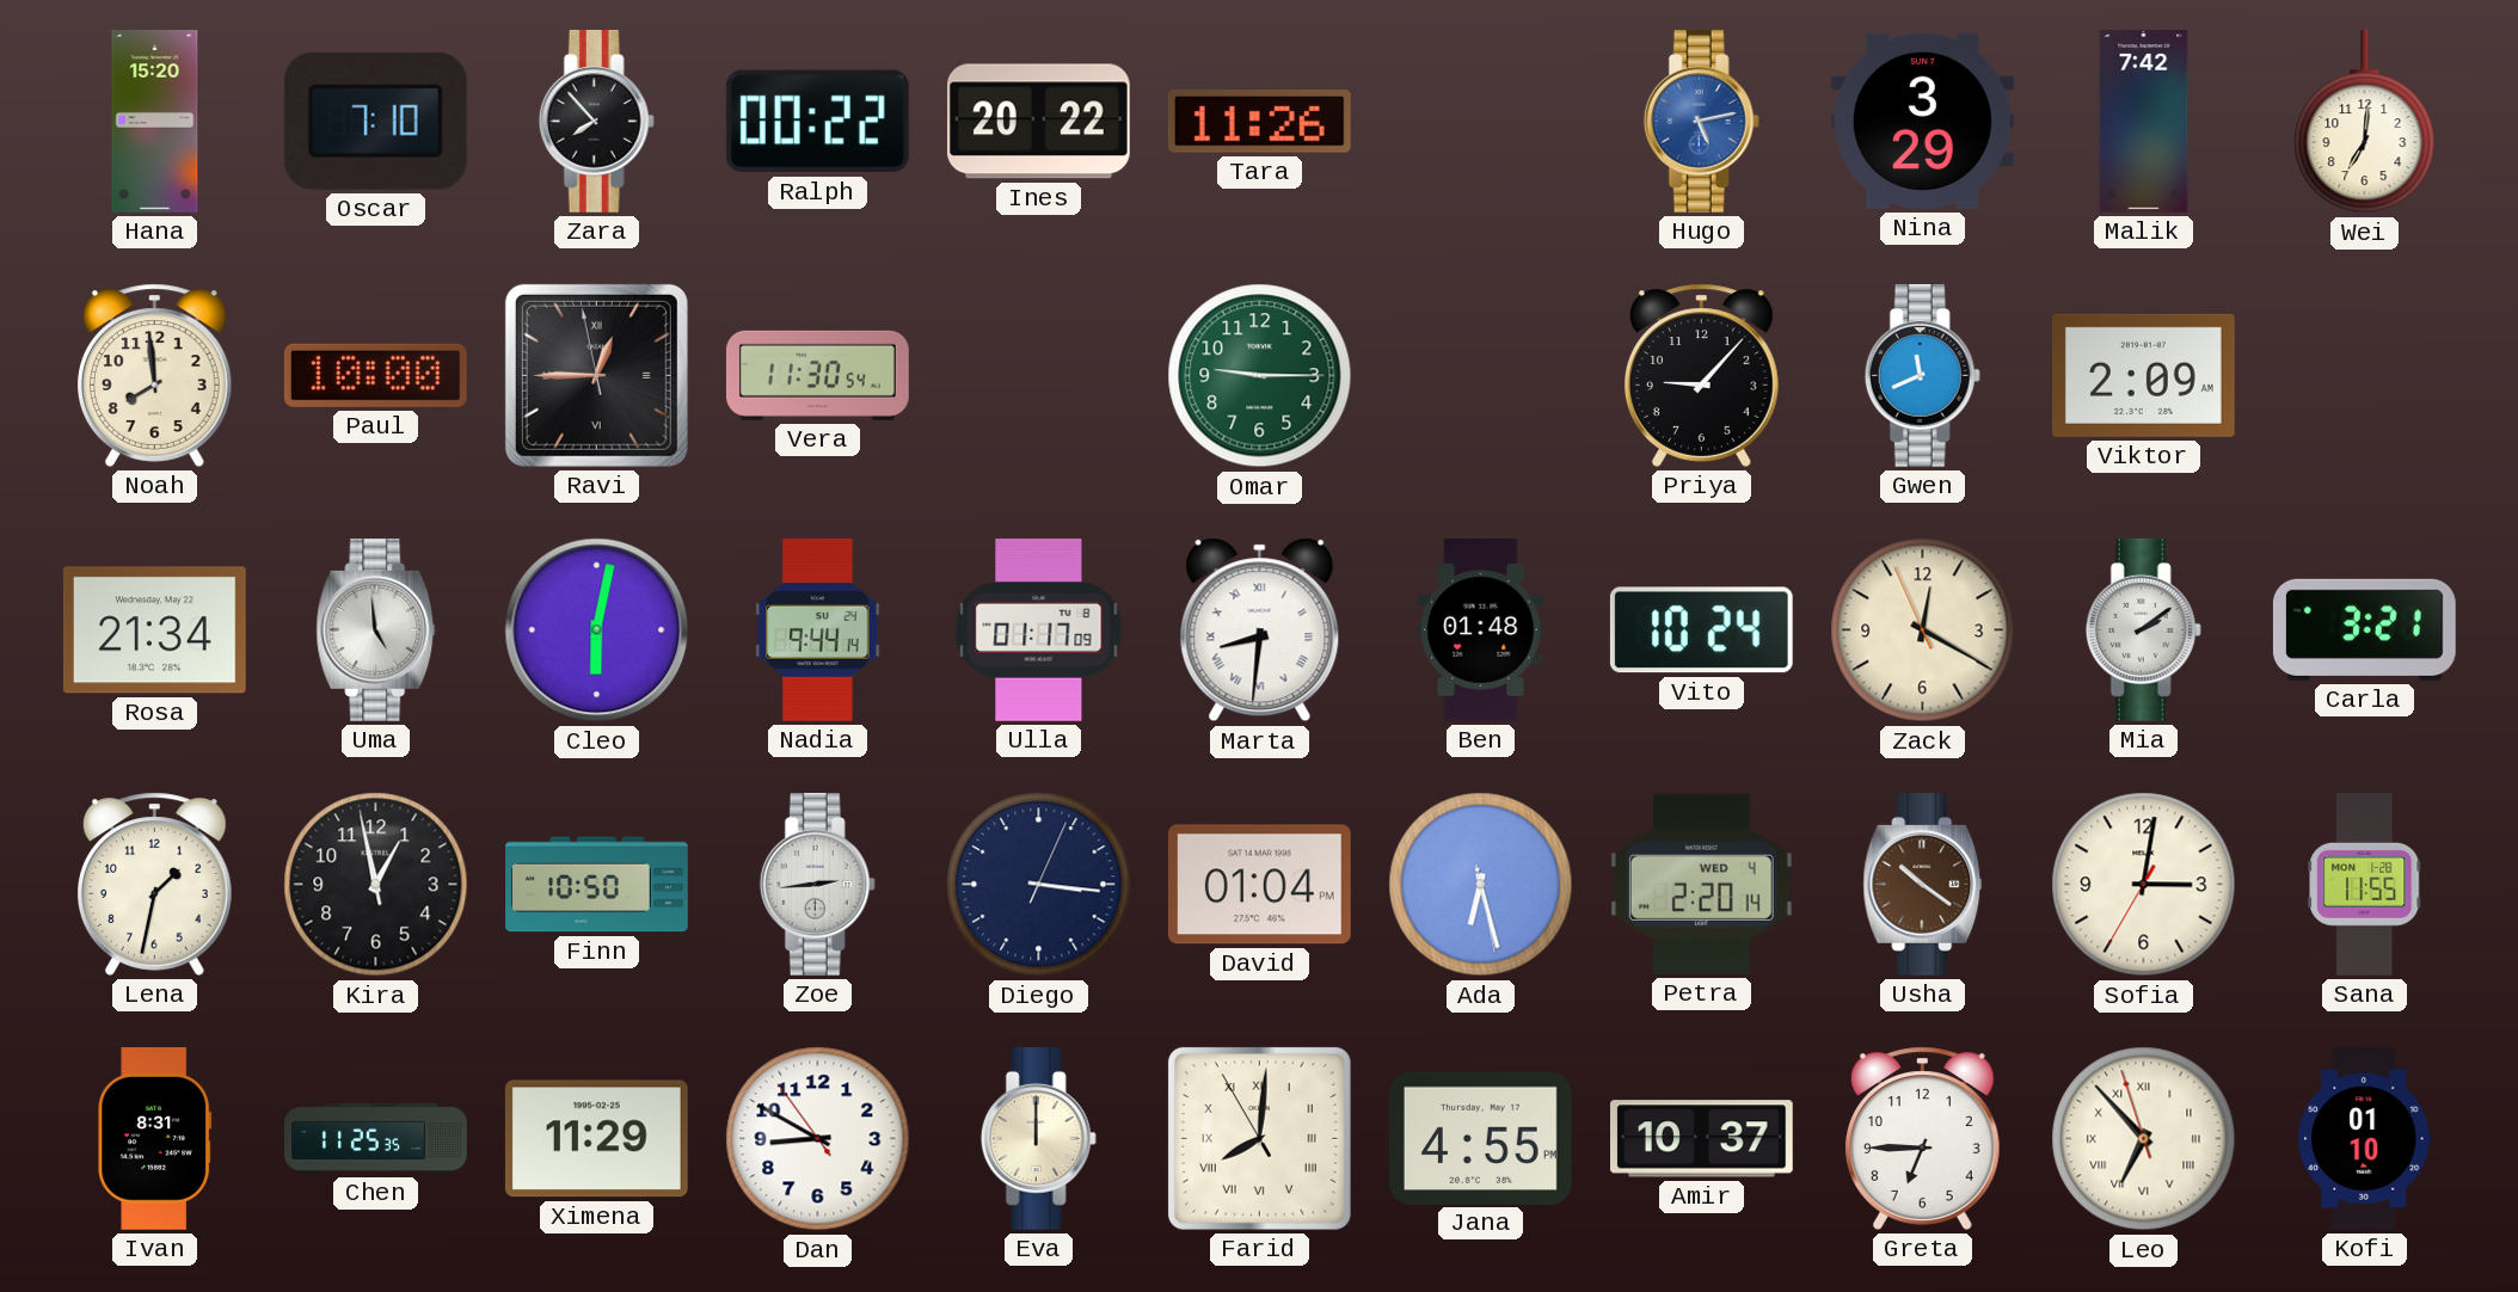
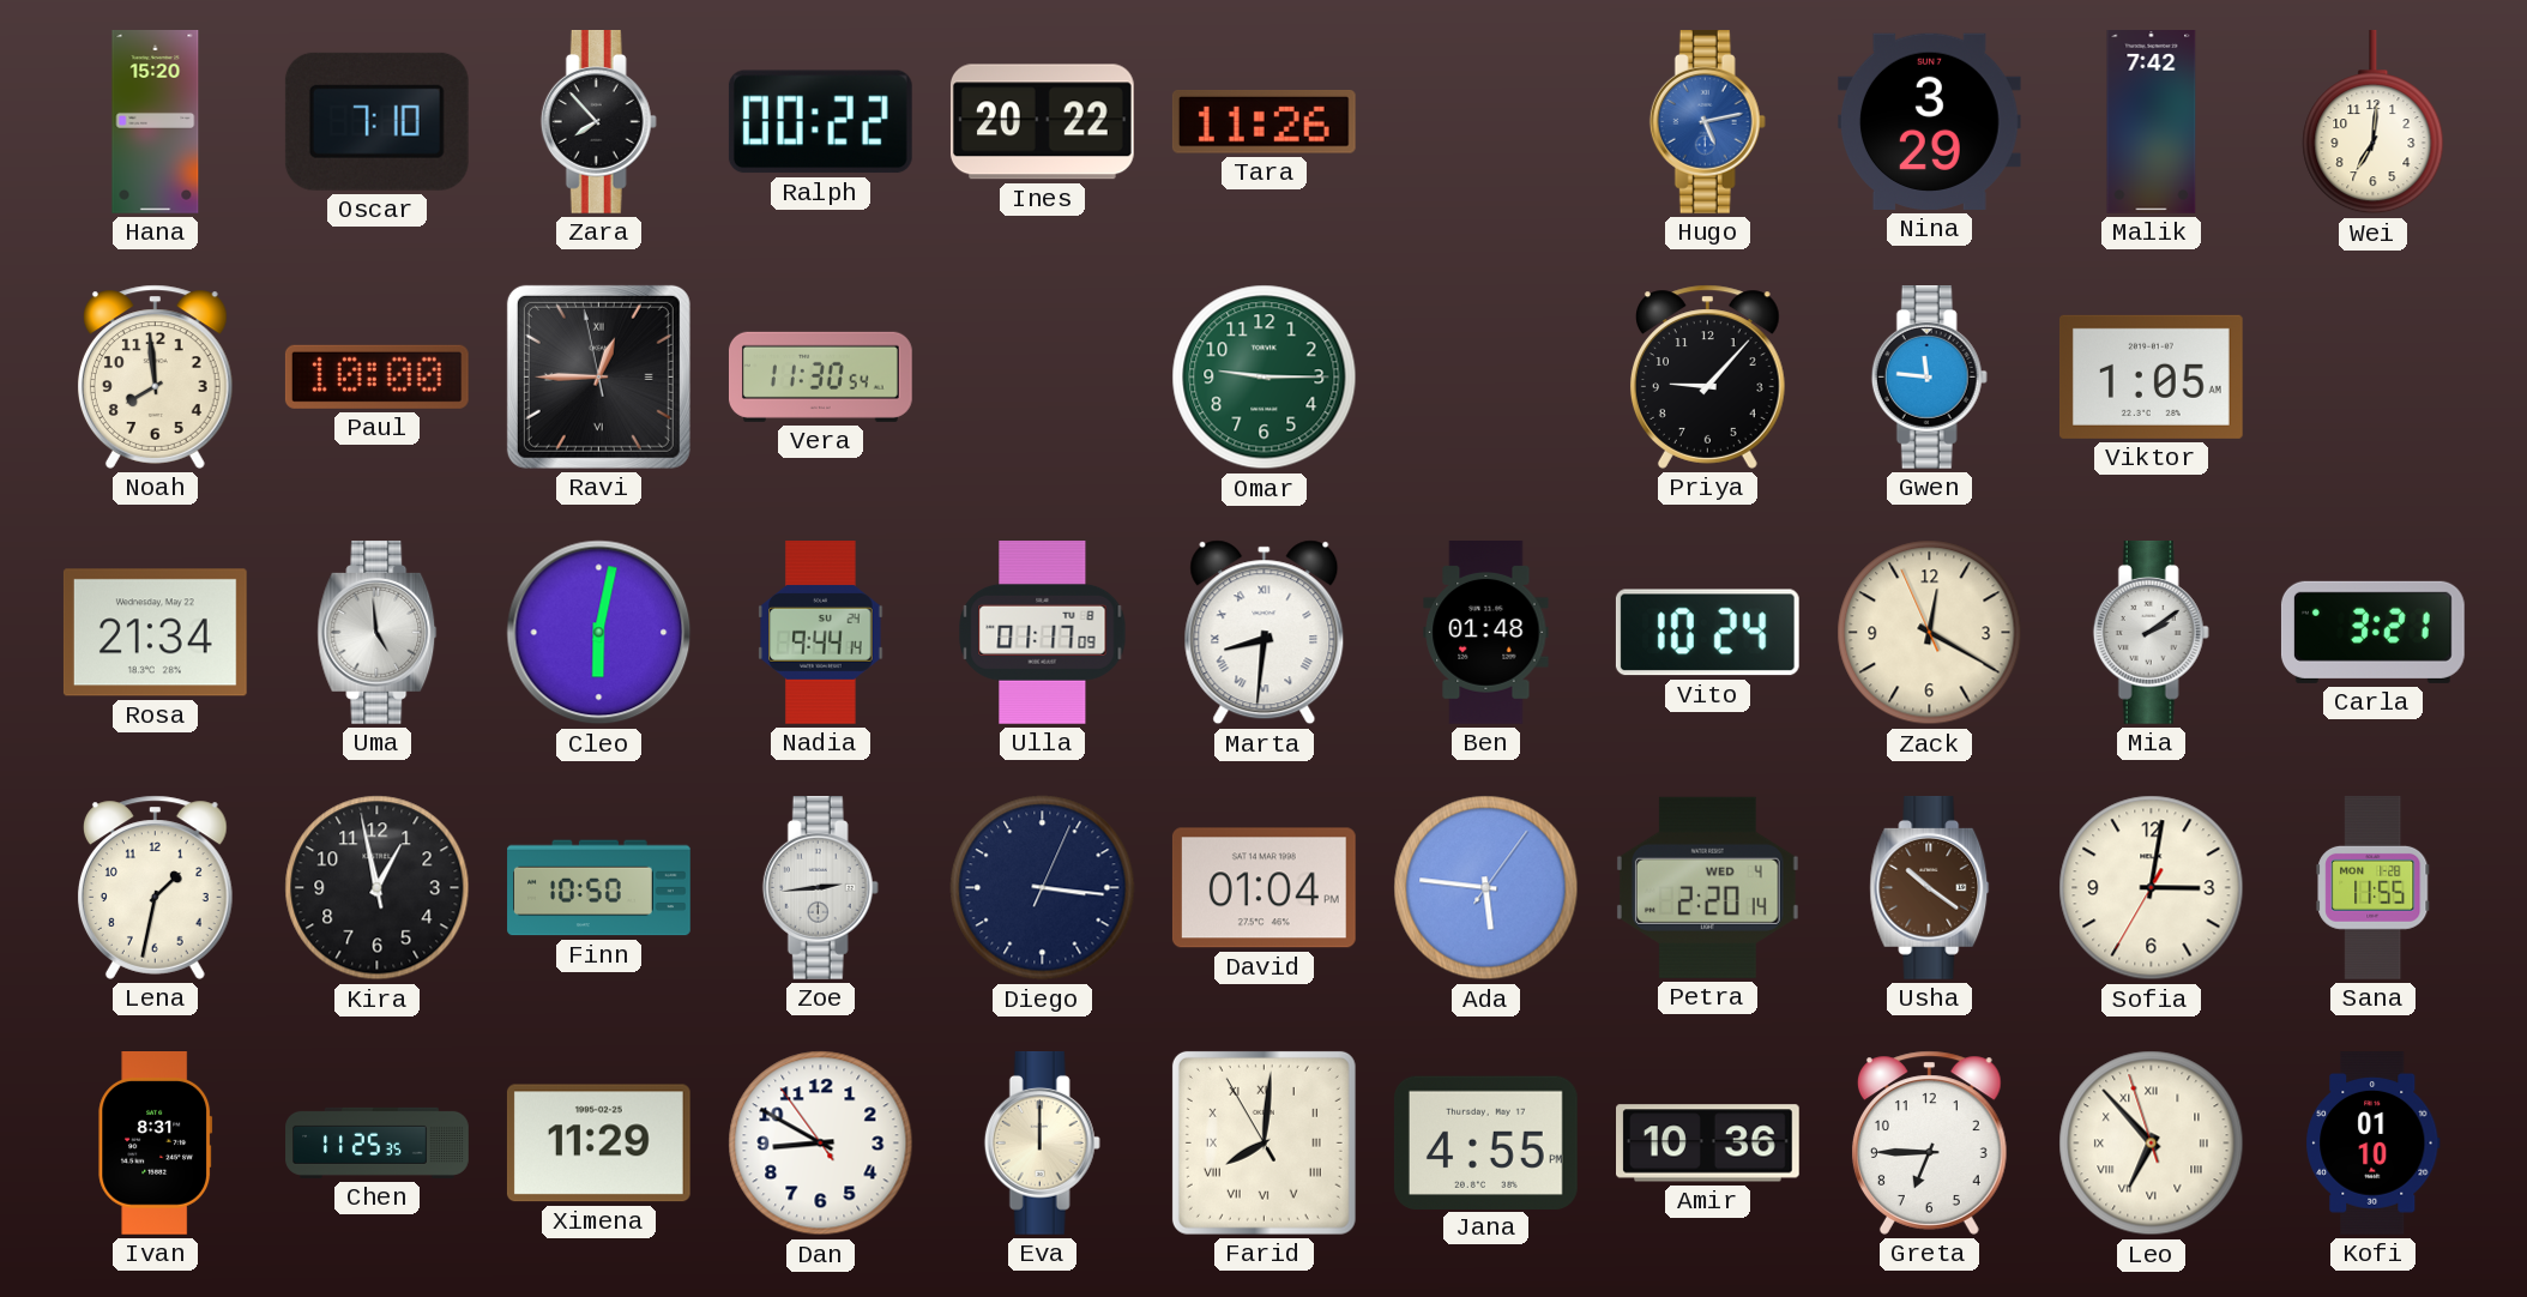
Gwen: 11:41 -> 11:46
Viktor: 2:09 -> 1:05
Ada: 6:27 -> 5:46
Amir: 10:37 -> 10:36
